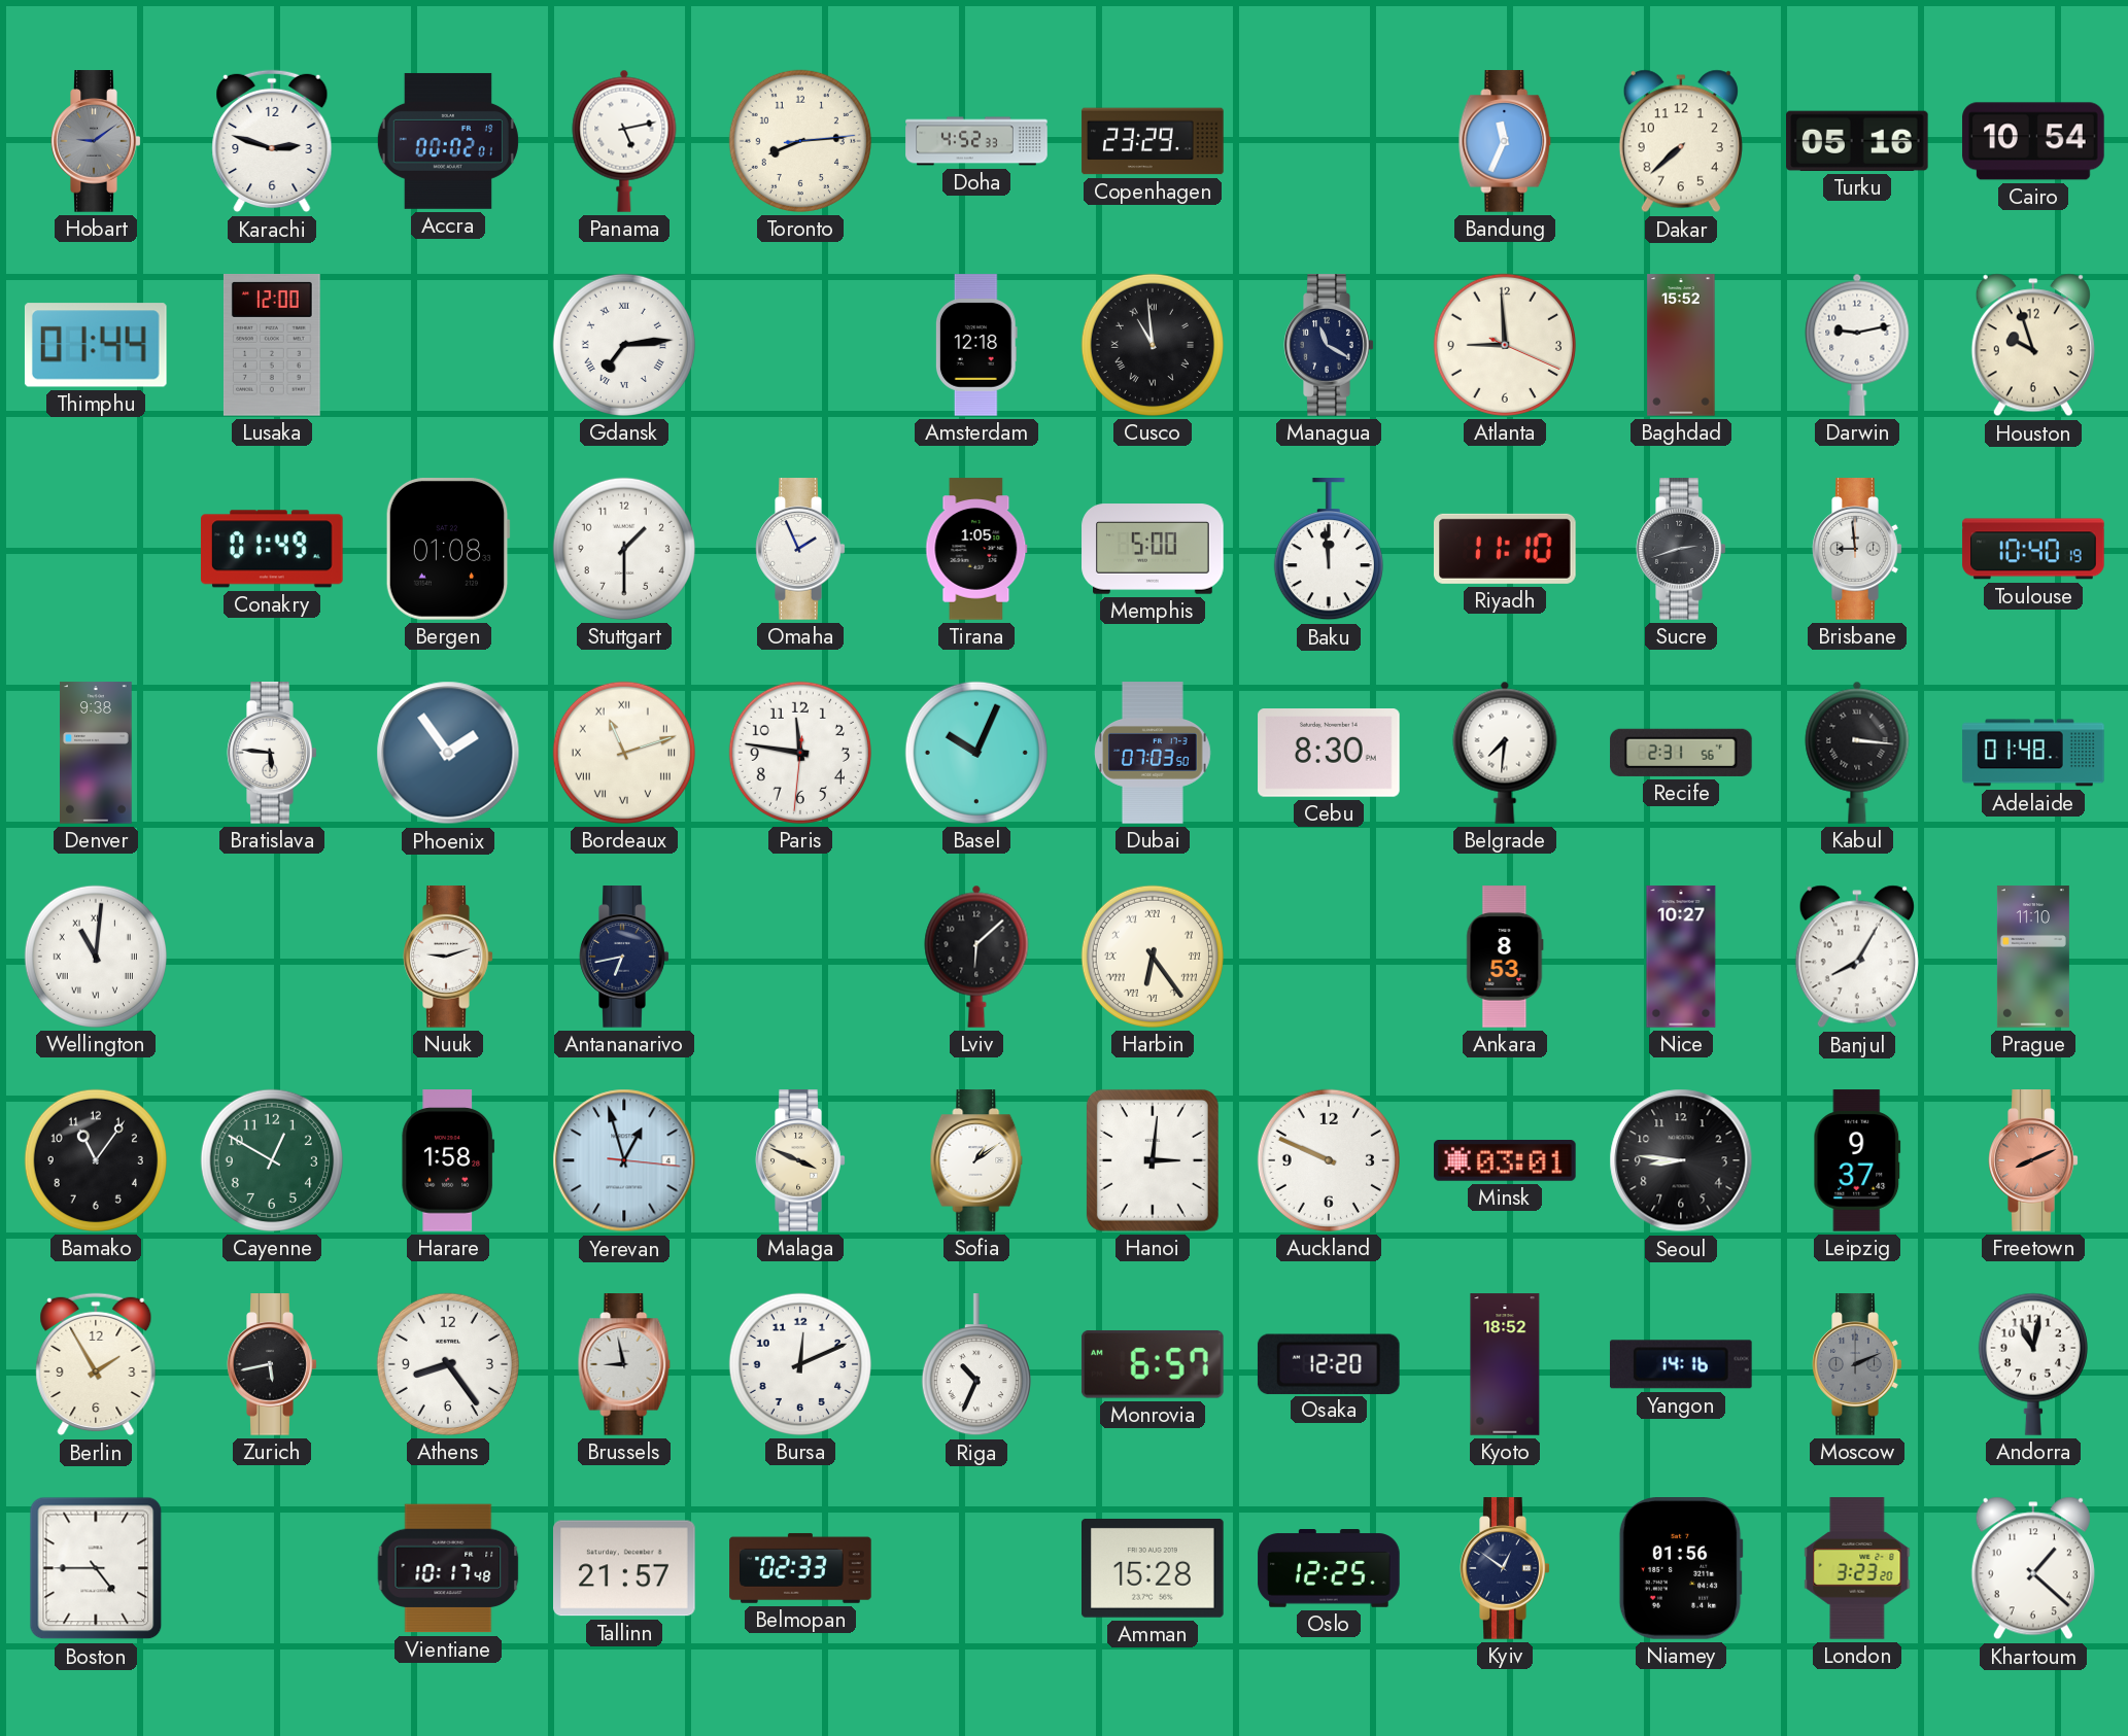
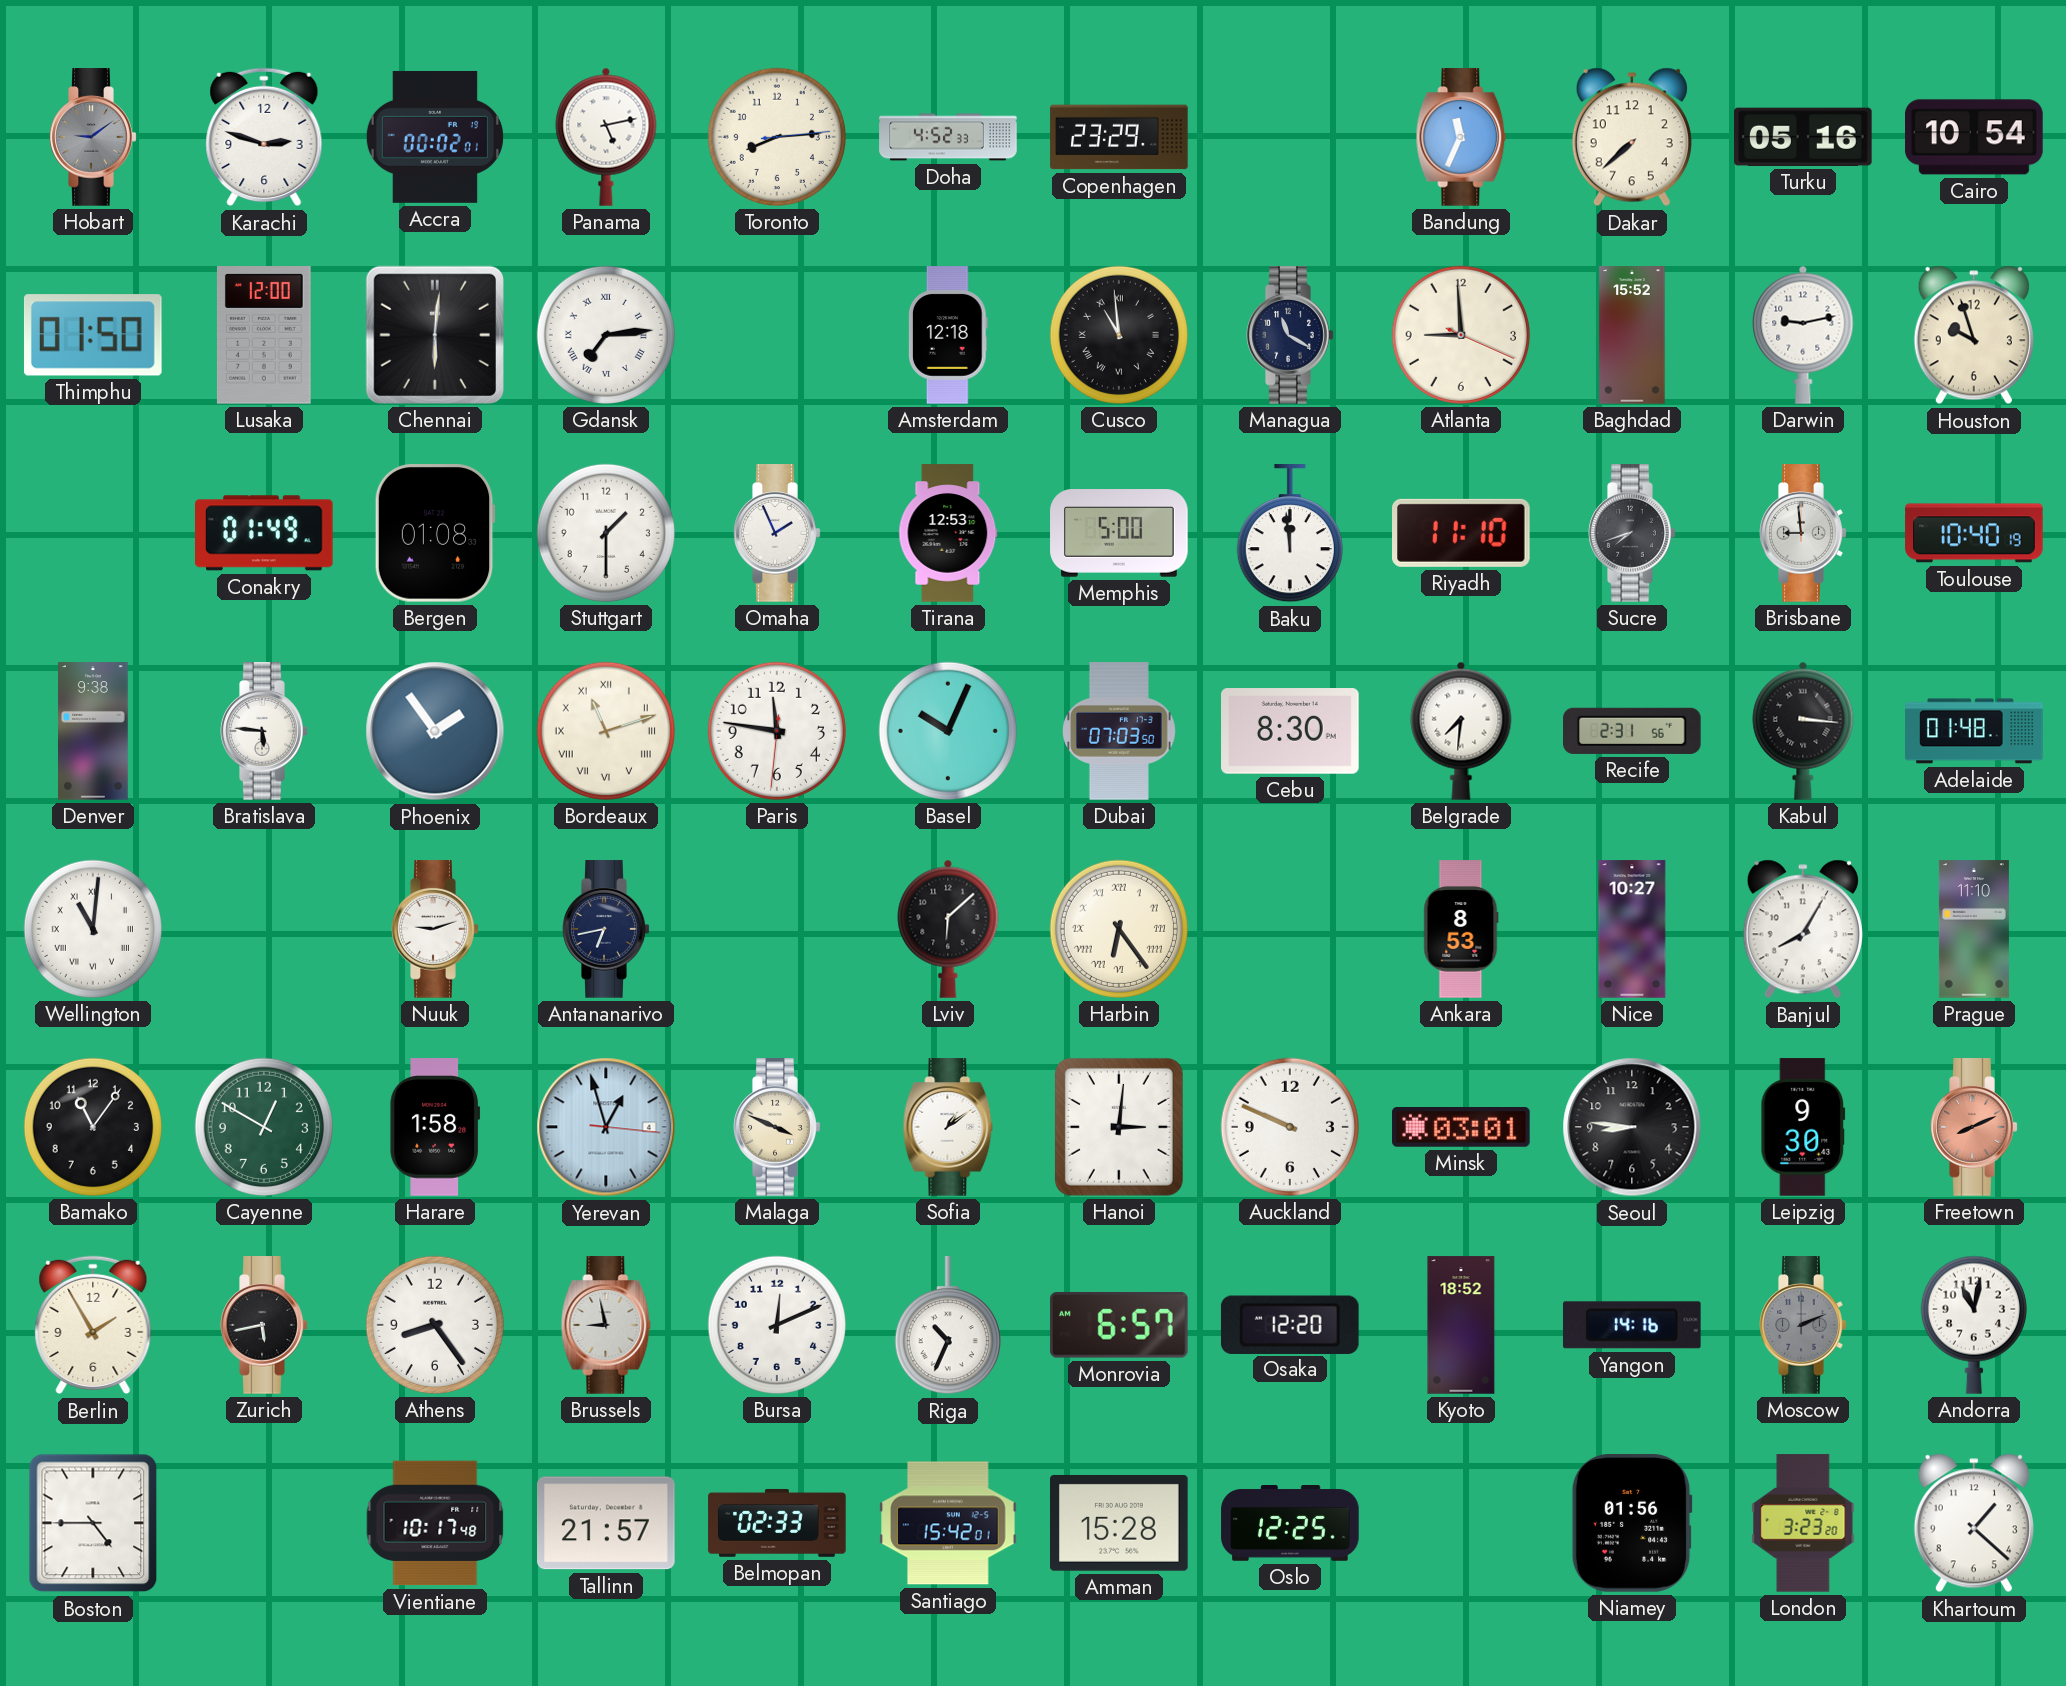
Thimphu: 01:44 -> 01:50
Chennai: none -> 6:01
Tirana: 1:05 -> 12:53
Sucre: 2:42 -> 7:42
Leipzig: 9:37 -> 9:30
Santiago: none -> 15:42
Kyiv: 12:51 -> none
